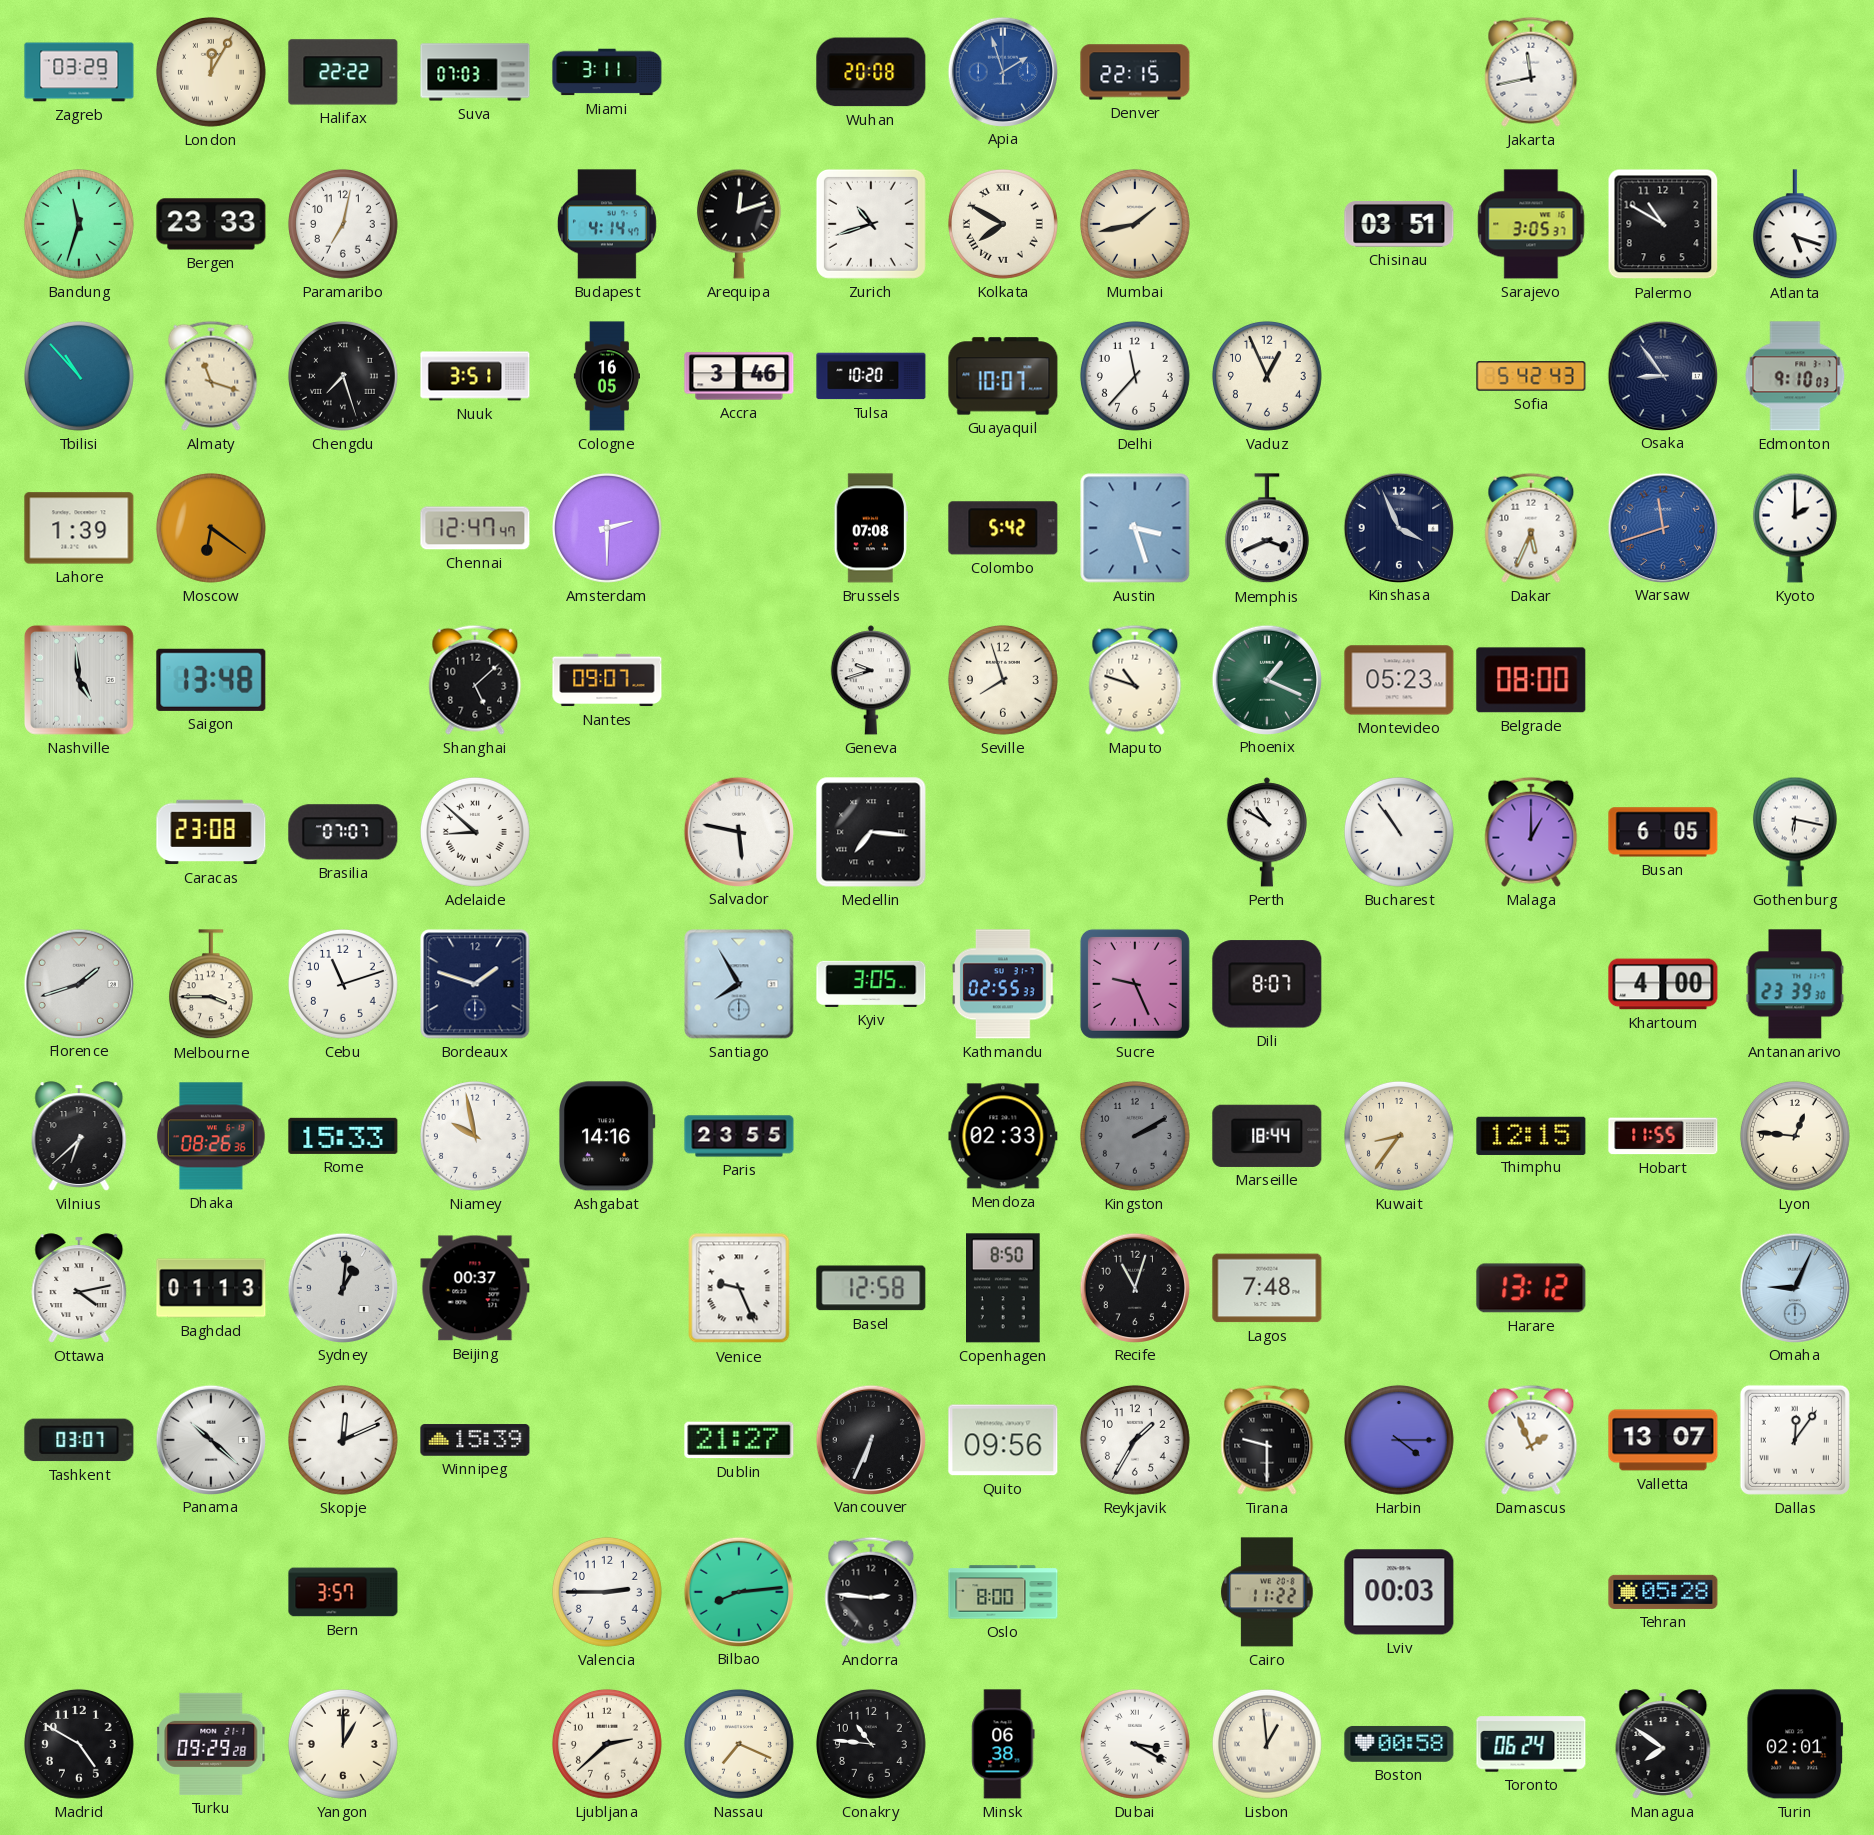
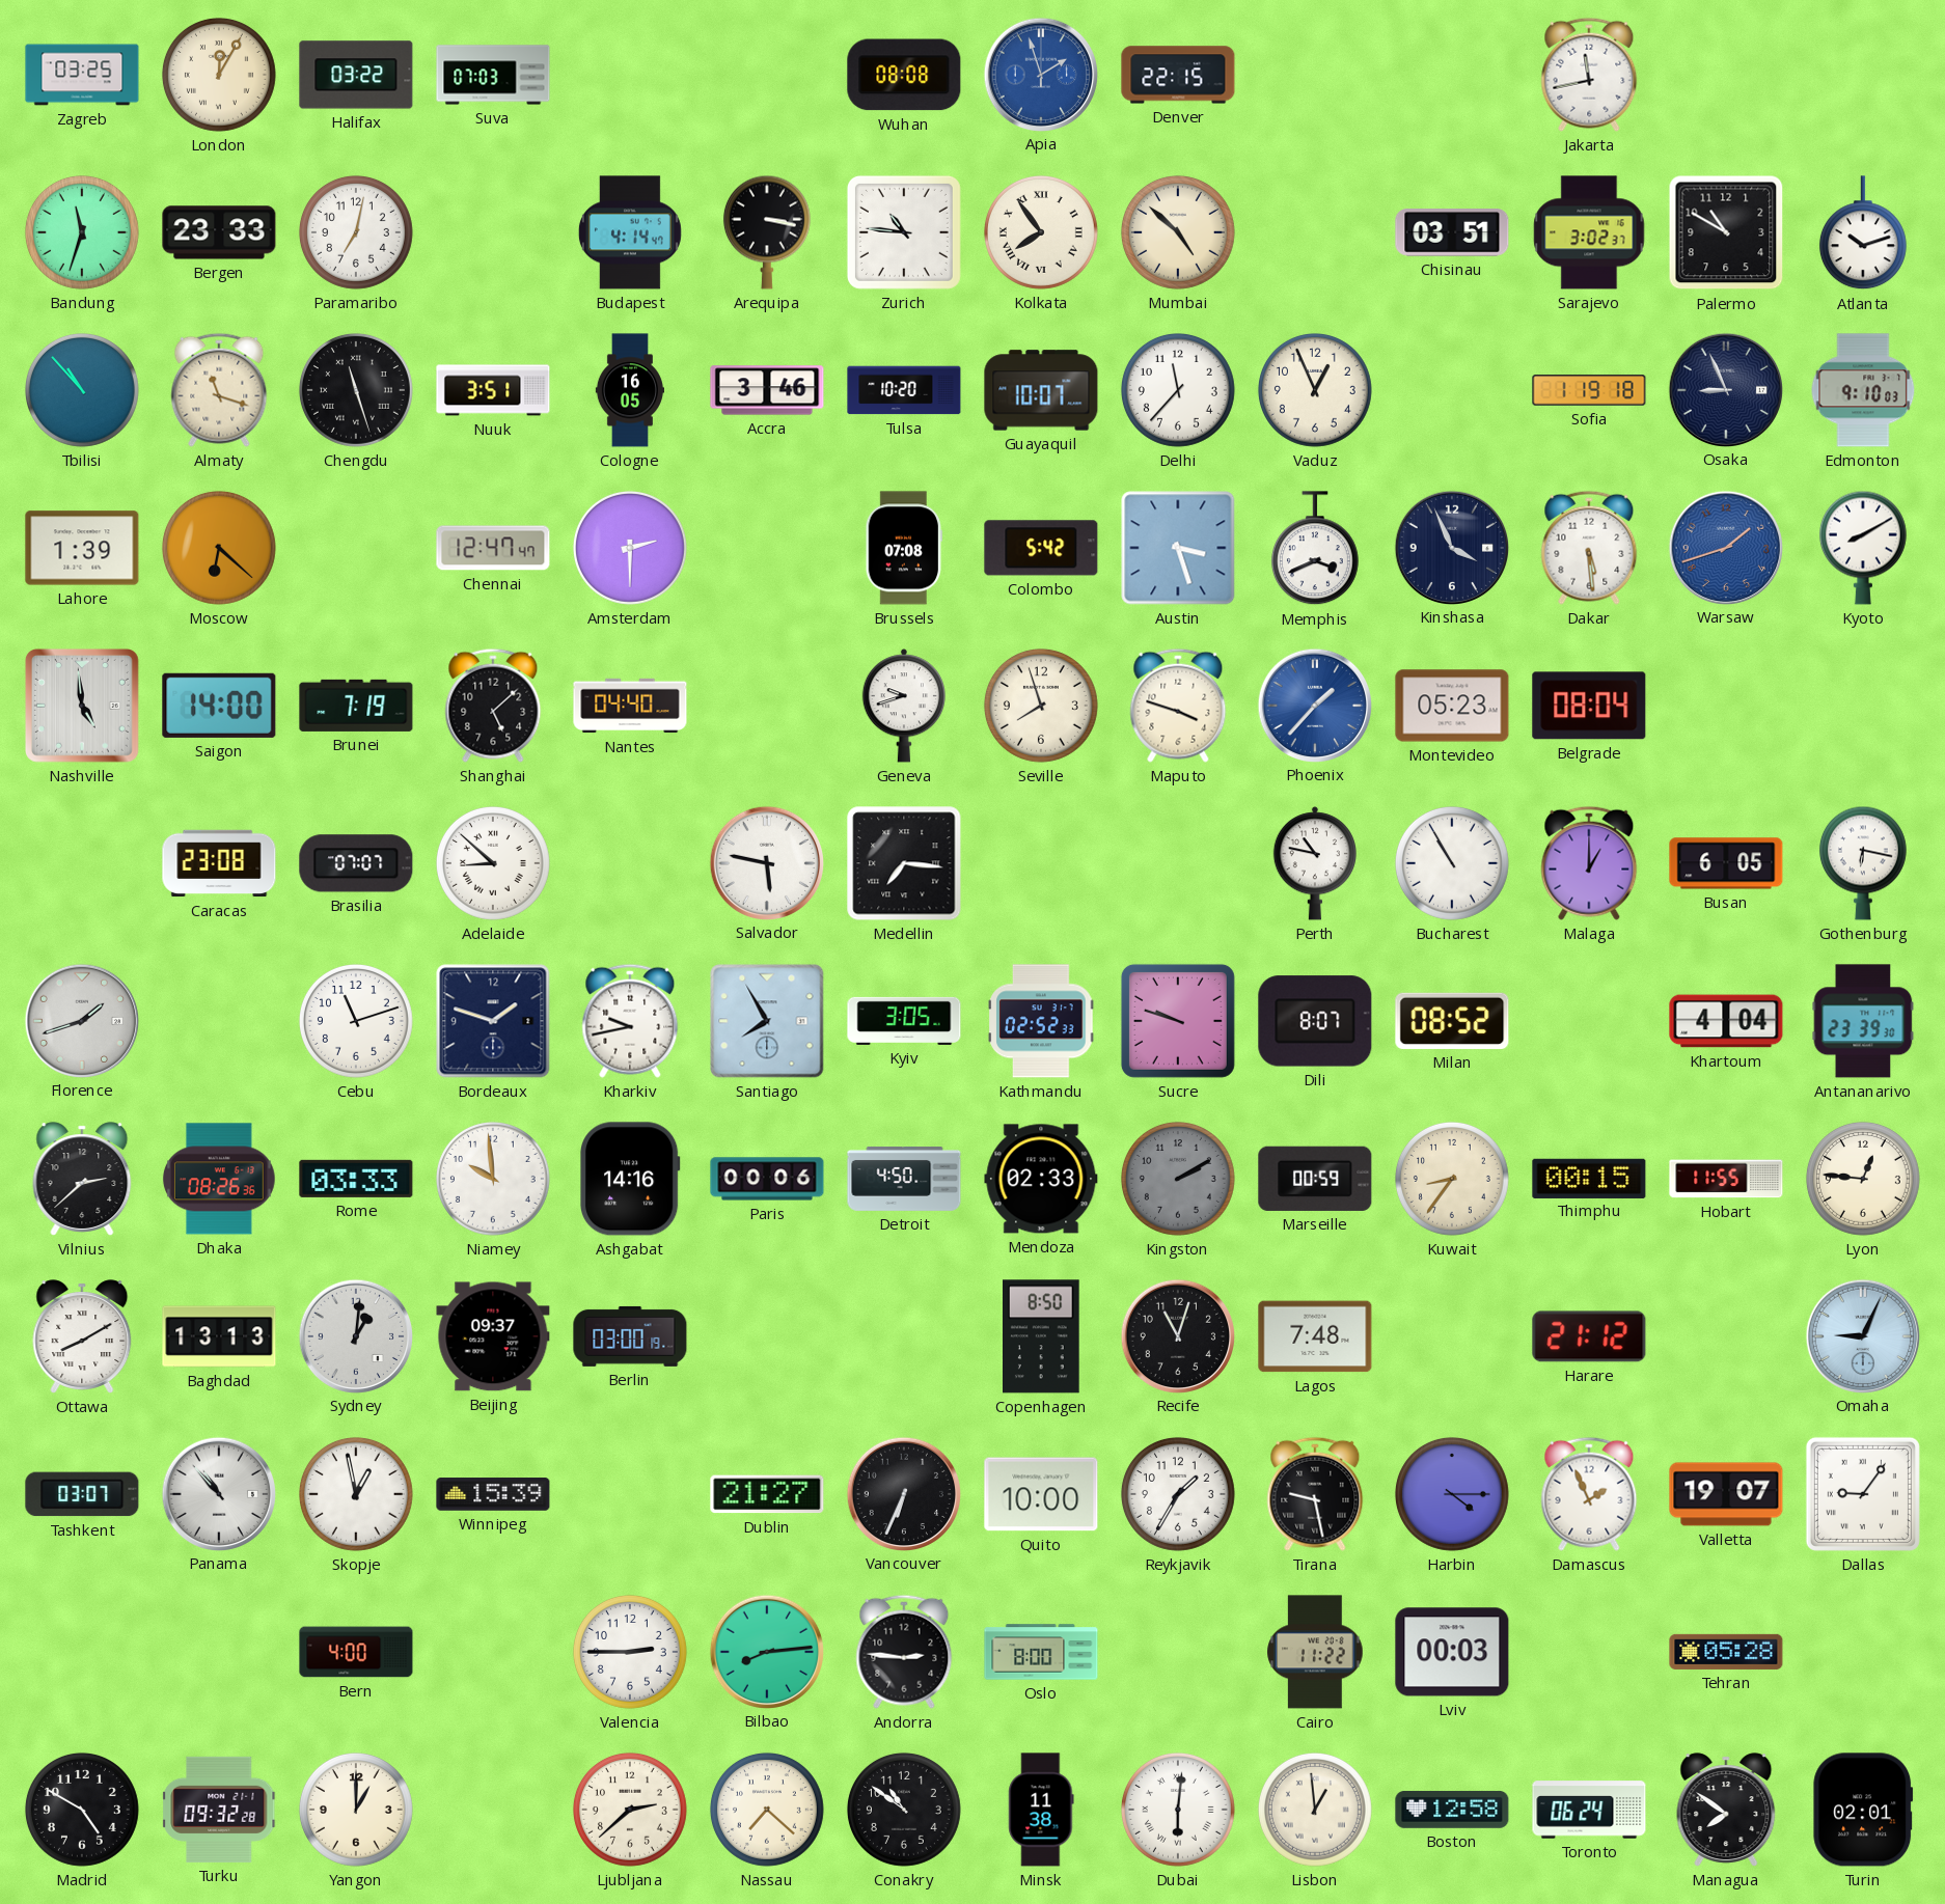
Zagreb: 03:29 -> 03:25
Halifax: 22:22 -> 03:22
Miami: 3:11 -> none
Wuhan: 20:08 -> 08:08
Arequipa: 12:12 -> 3:17
Zurich: 10:42 -> 10:46
Kolkata: 7:50 -> 7:54
Mumbai: 1:43 -> 4:52
Sarajevo: 3:05 -> 3:02
Atlanta: 5:18 -> 10:12
Chengdu: 7:27 -> 11:27
Sofia: 5:42 -> 1:19
Osaka: 8:54 -> 8:56
Moscow: 6:21 -> 6:22
Dakar: 5:34 -> 5:29
Warsaw: 11:42 -> 1:42
Kyoto: 2:00 -> 8:10
Saigon: 13:48 -> 14:00
Brunei: none -> 7:19
Nantes: 09:07 -> 04:40
Maputo: 10:48 -> 3:48
Phoenix: 1:19 -> 1:37
Phoenix dial: green -> blue
Belgrade: 08:00 -> 08:04
Perth: 10:50 -> 10:47
Bucharest: 10:54 -> 10:55
Melbourne: 3:45 -> none
Kharkiv: none -> 9:43
Kathmandu: 02:55 -> 02:52
Sucre: 9:26 -> 9:48
Milan: none -> 08:52
Khartoum: 4:00 -> 4:04
Vilnius: 6:38 -> 2:38
Rome: 15:33 -> 03:33
Niamey: 9:58 -> 9:59
Paris: 23:55 -> 00:06
Detroit: none -> 4:50
Marseille: 18:44 -> 00:59
Thimphu: 12:15 -> 00:15
Ottawa: 4:13 -> 8:10
Baghdad: 01:13 -> 13:13
Beijing: 00:37 -> 09:37
Berlin: none -> 03:00
Venice: 9:26 -> none
Basel: 12:58 -> none
Harare: 13:12 -> 21:12
Panama: 10:22 -> 10:53
Skopje: 12:11 -> 12:58
Quito: 09:56 -> 10:00
Tirana: 9:30 -> 9:28
Valletta: 13:07 -> 19:07
Dallas: 12:06 -> 9:06
Bern: 3:57 -> 4:00
Turku: 09:29 -> 09:32
Nassau: 7:19 -> 7:22
Conakry: 10:46 -> 10:51
Minsk: 06:38 -> 11:38
Dubai: 3:20 -> 6:01
Boston: 00:58 -> 12:58
